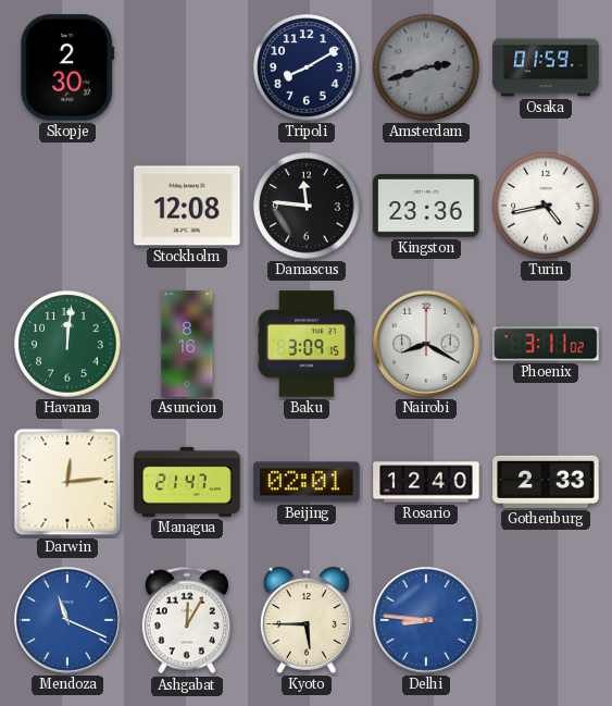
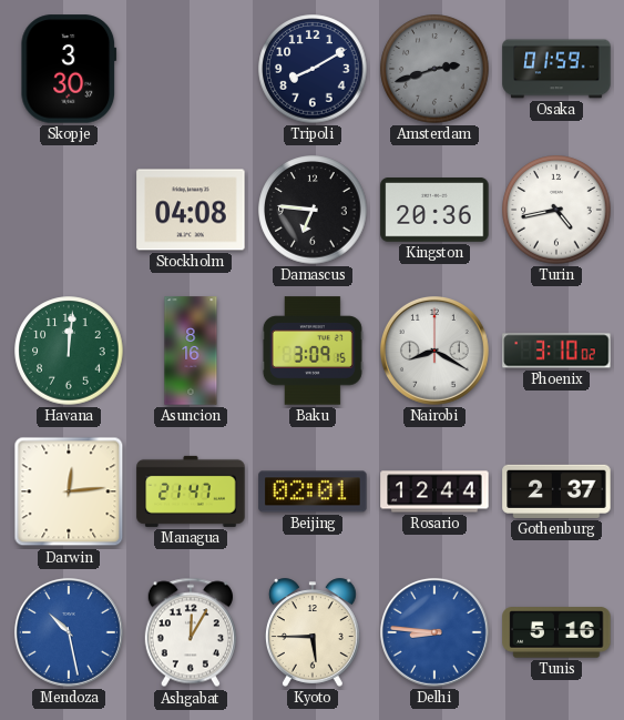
Skopje: 2:30 -> 3:30
Stockholm: 12:08 -> 04:08
Damascus: 11:46 -> 6:46
Kingston: 23:36 -> 20:36
Phoenix: 3:11 -> 3:10
Rosario: 12:40 -> 12:44
Gothenburg: 2:33 -> 2:37
Mendoza: 11:19 -> 10:28
Tunis: none -> 5:16
